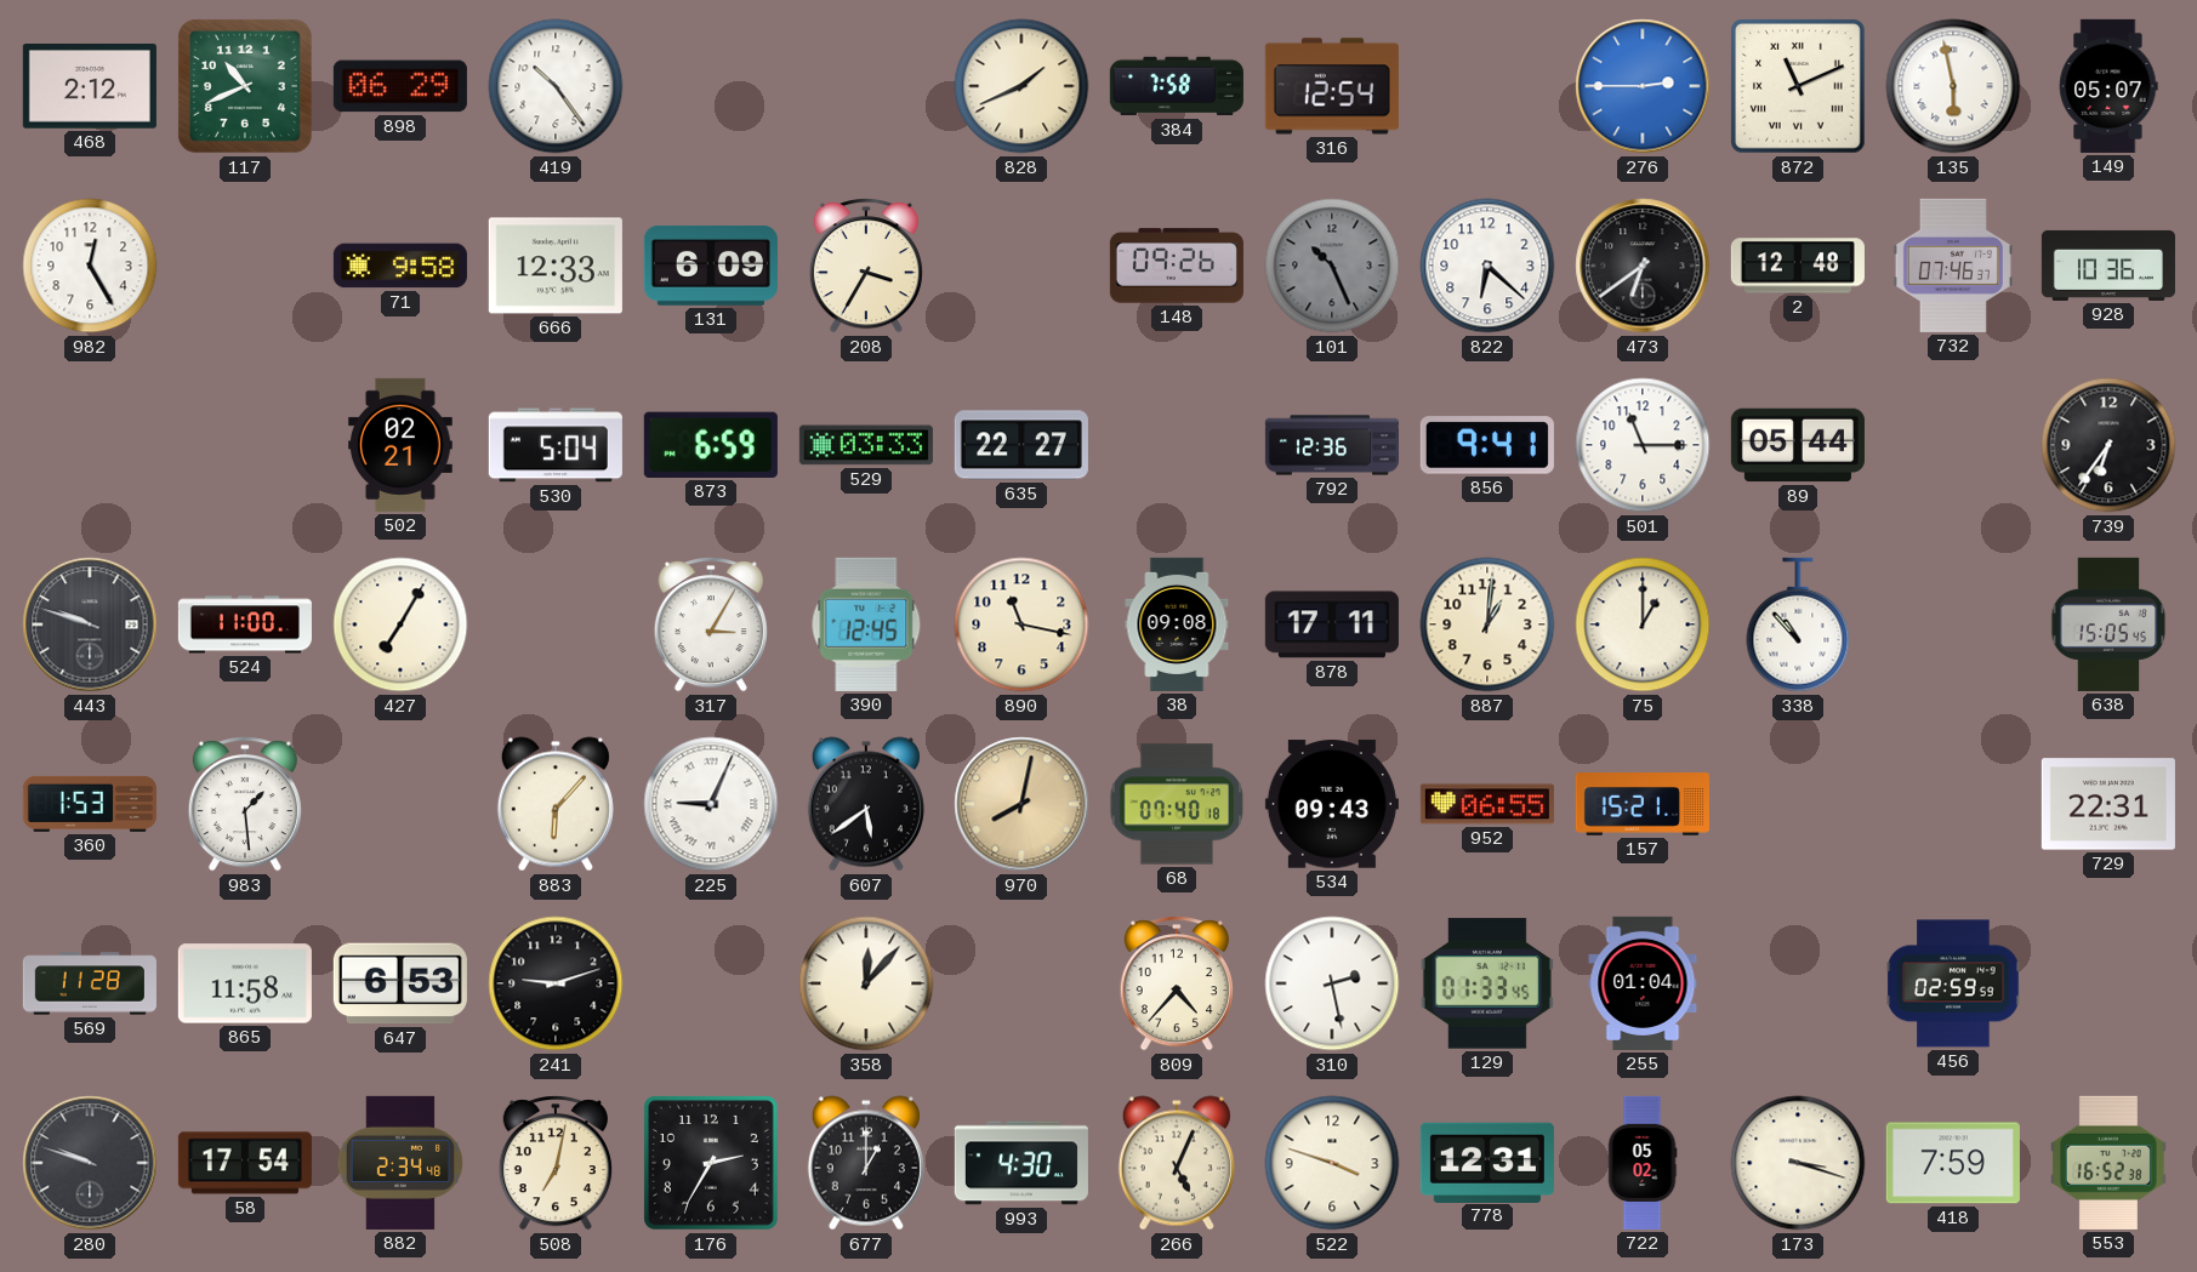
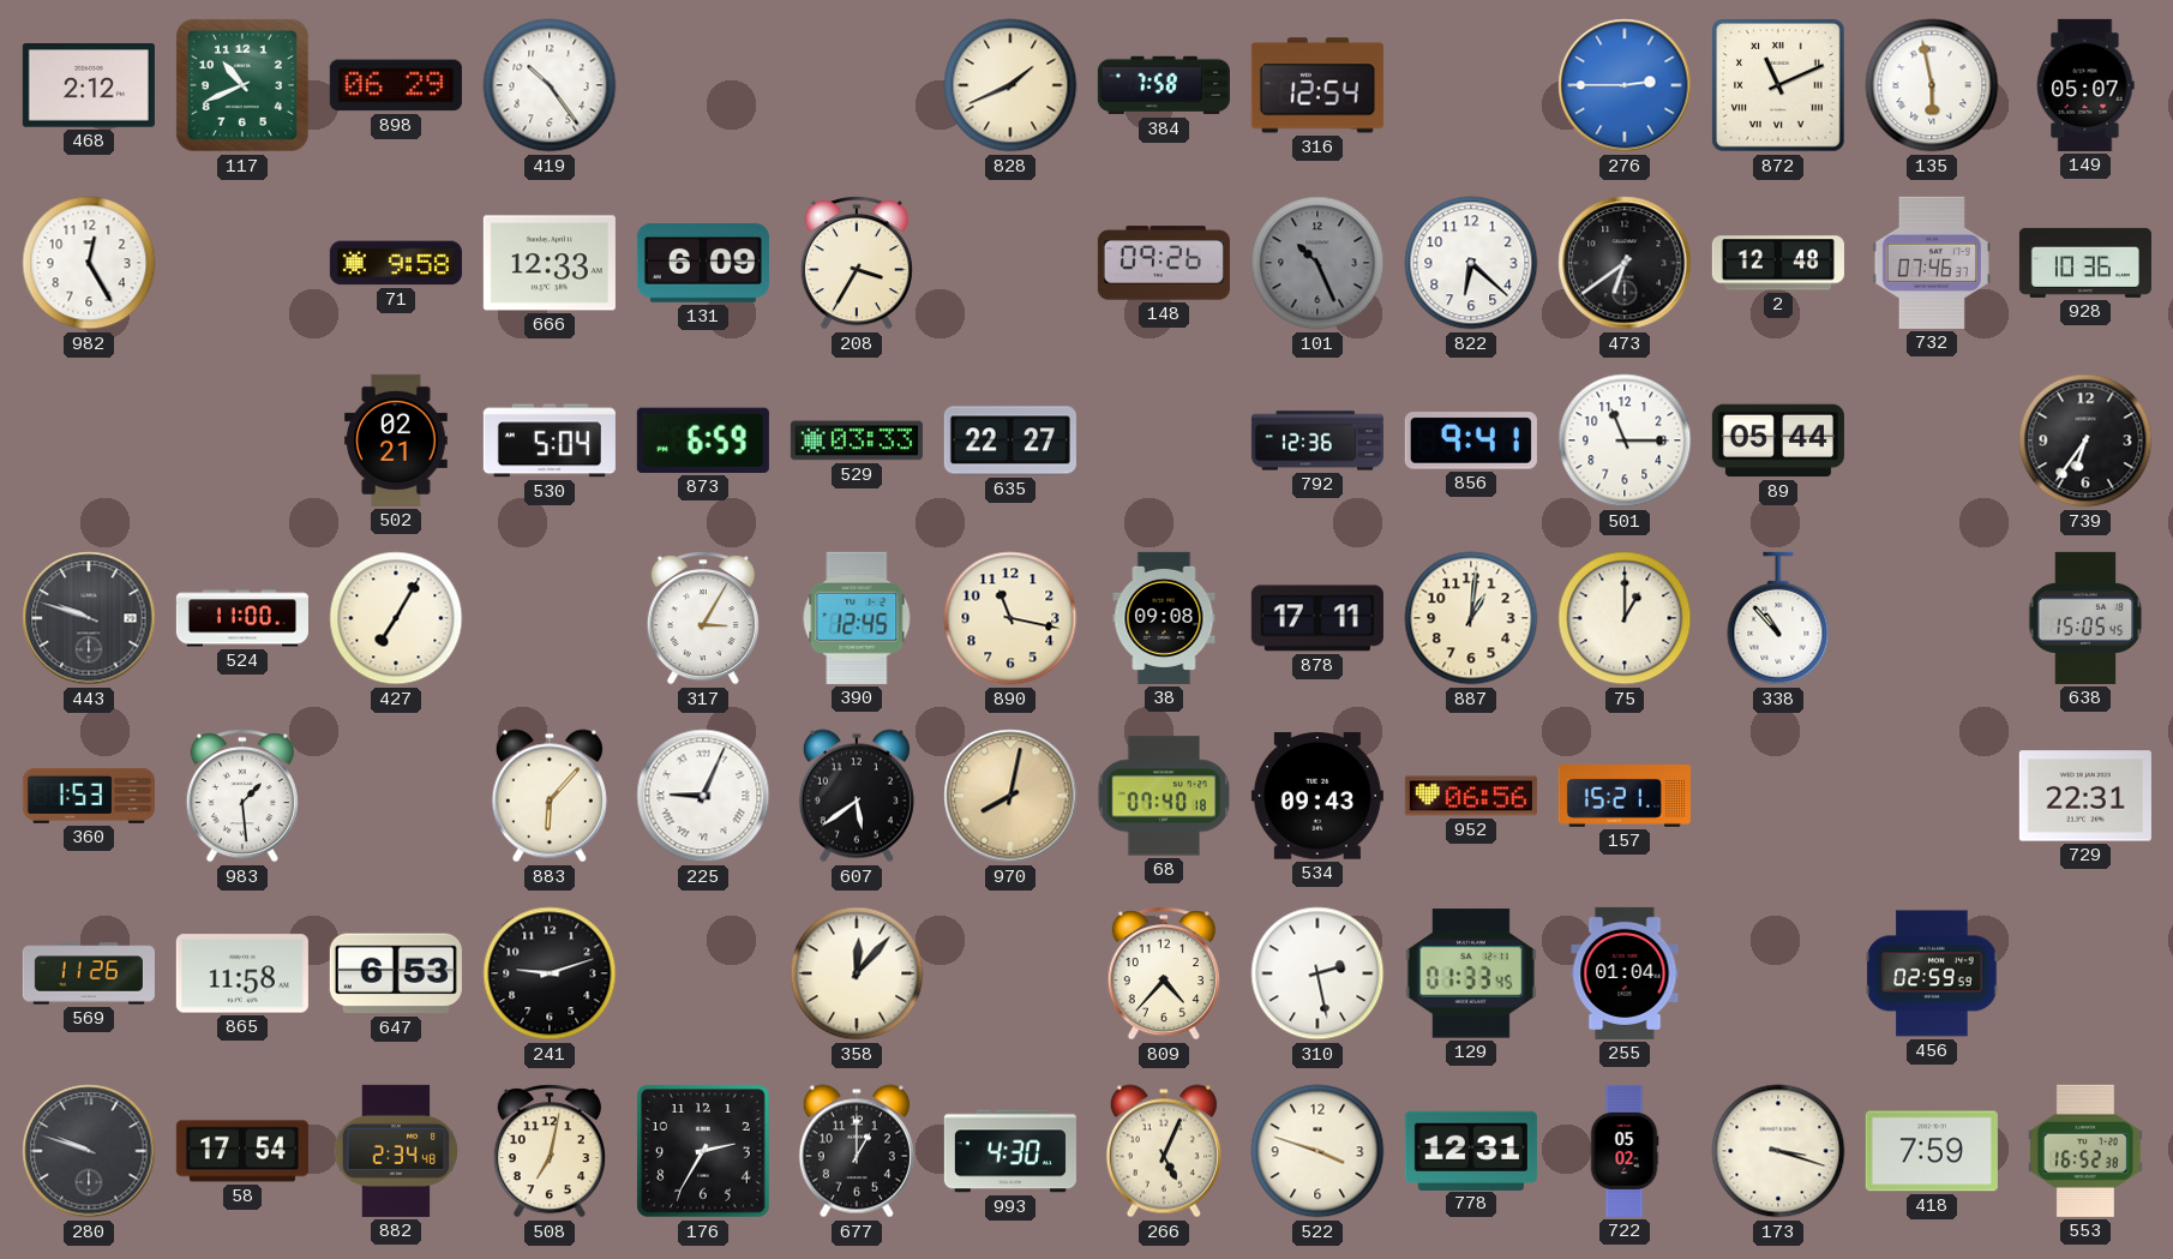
952: 06:55 -> 06:56
569: 11:28 -> 11:26
